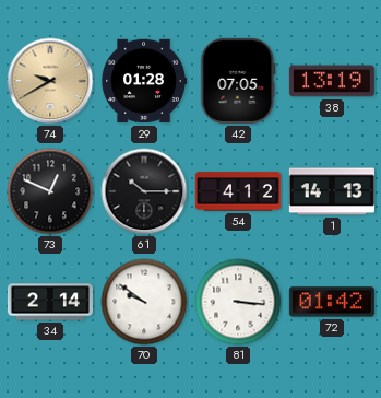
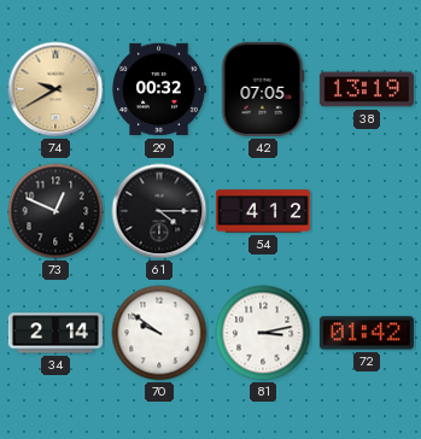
29: 01:28 -> 00:32
61: 10:15 -> 4:15
1: 14:13 -> none
81: 3:16 -> 3:13
